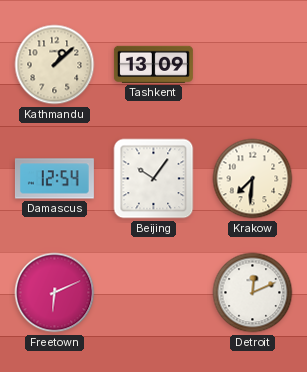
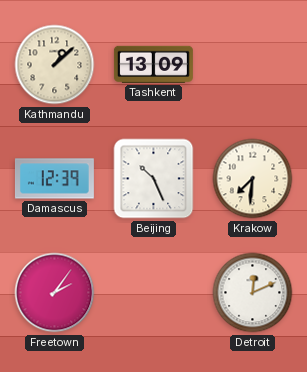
Damascus: 12:54 -> 12:39
Beijing: 10:06 -> 10:26
Freetown: 6:11 -> 2:06
